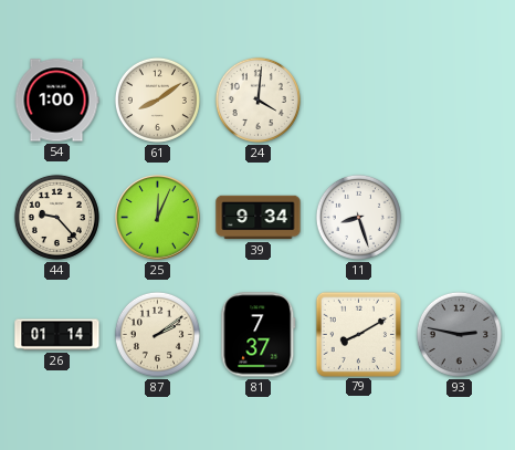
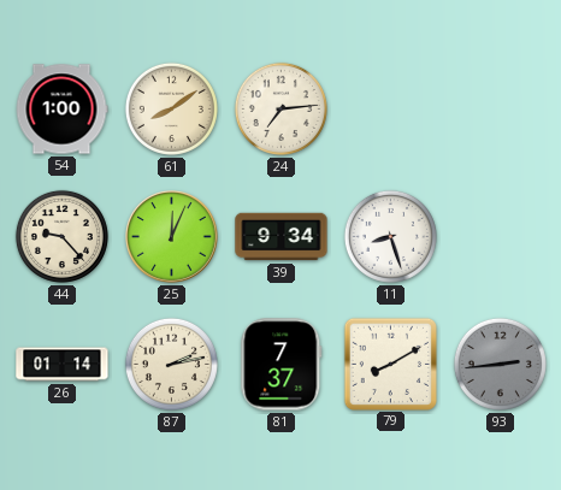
24: 4:01 -> 7:14
87: 2:09 -> 2:13
93: 2:47 -> 2:44
